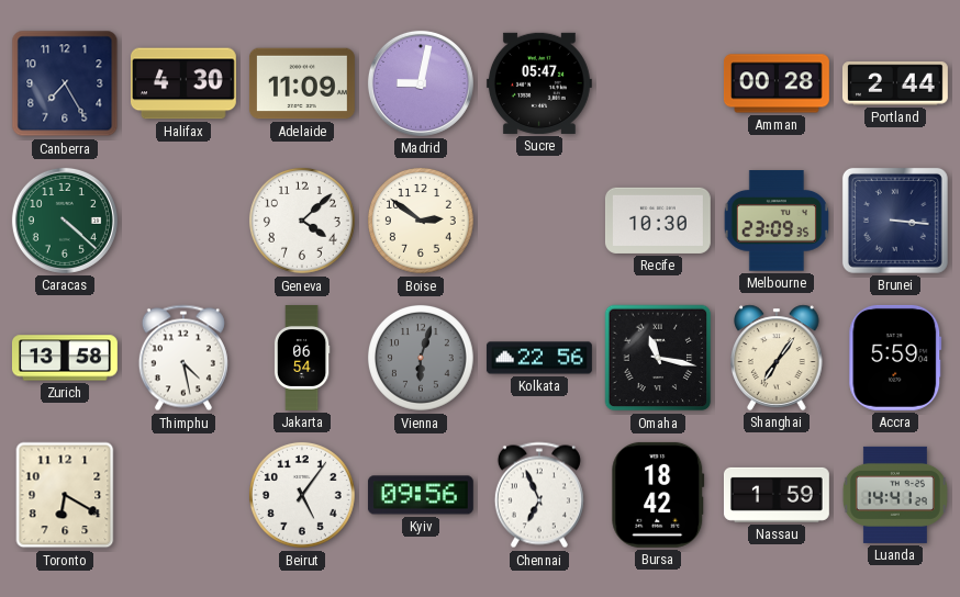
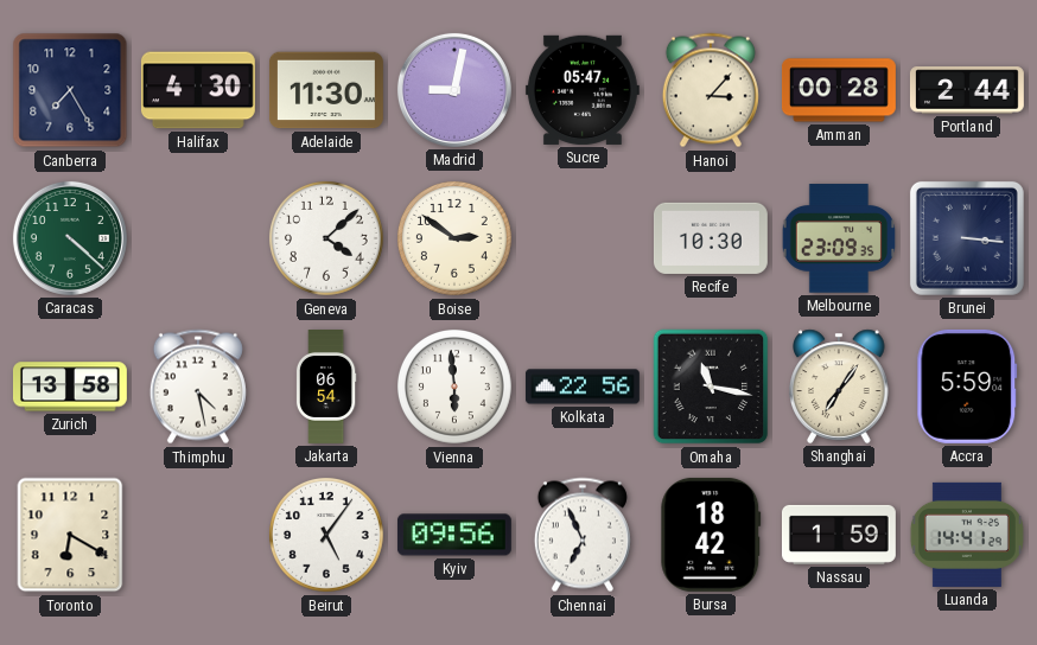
Adelaide: 11:09 -> 11:30
Hanoi: none -> 3:07
Vienna: 6:03 -> 5:59
Vienna dial: grey -> white
